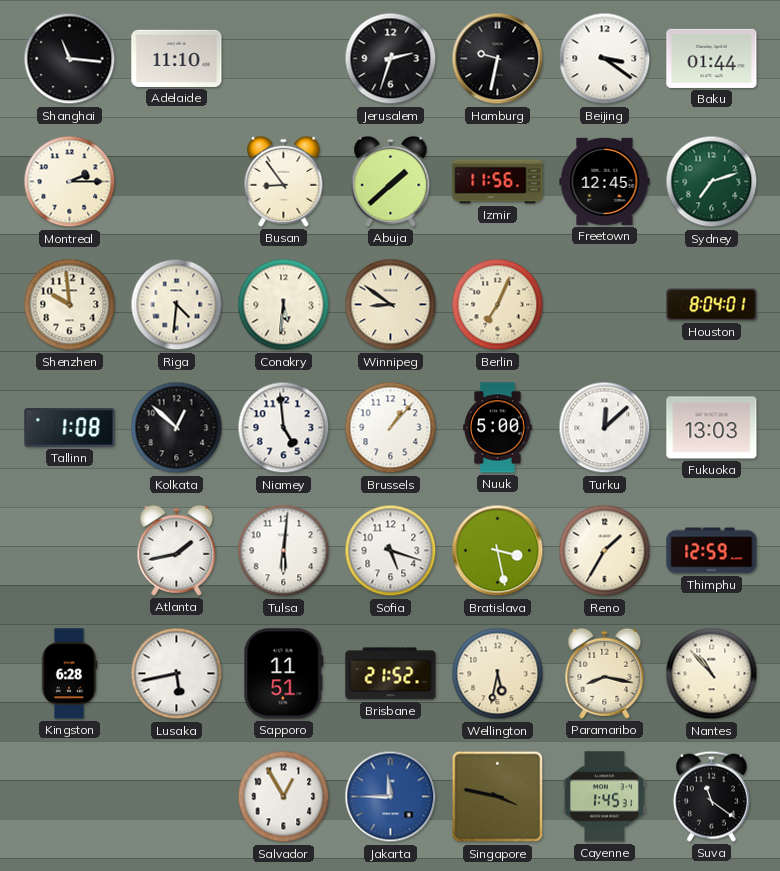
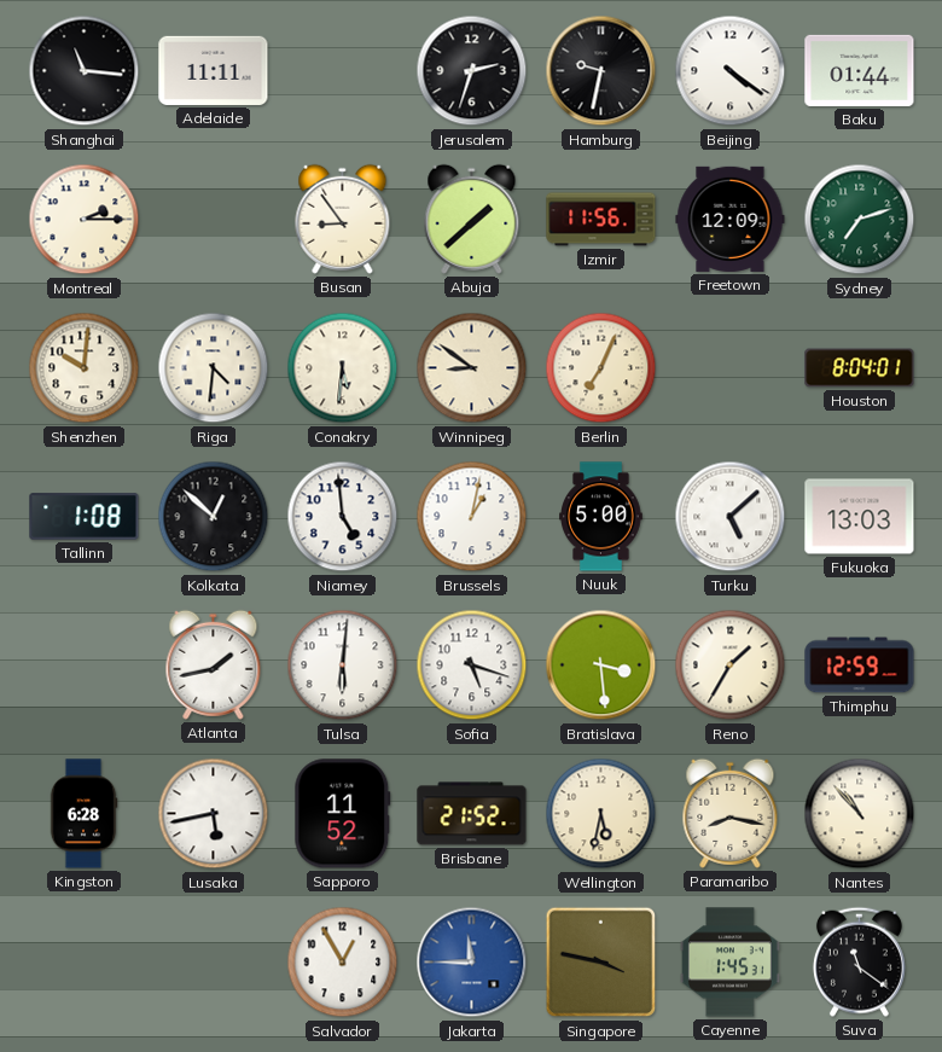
Adelaide: 11:10 -> 11:11
Beijing: 3:21 -> 4:21
Freetown: 12:45 -> 12:09
Shenzhen: 9:59 -> 10:01
Brussels: 1:07 -> 1:02
Turku: 12:08 -> 5:08
Bratislava: 3:28 -> 3:29
Sapporo: 11:51 -> 11:52
